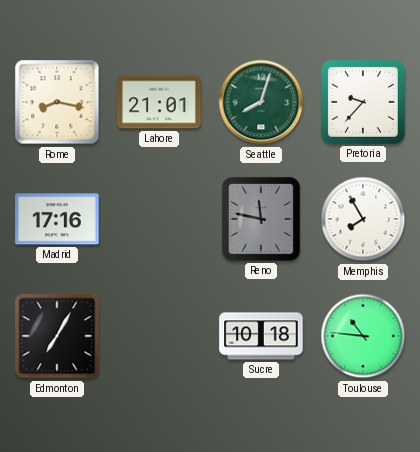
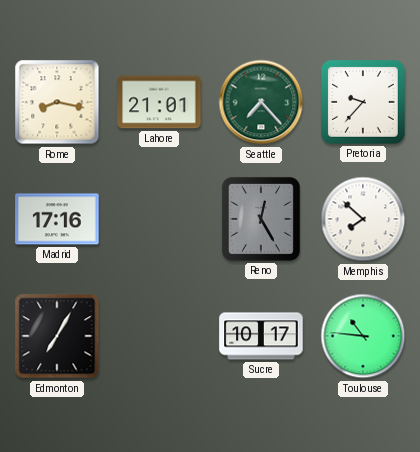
Seattle: 8:03 -> 7:23
Reno: 11:47 -> 12:25
Memphis: 7:55 -> 7:52
Sucre: 10:18 -> 10:17
